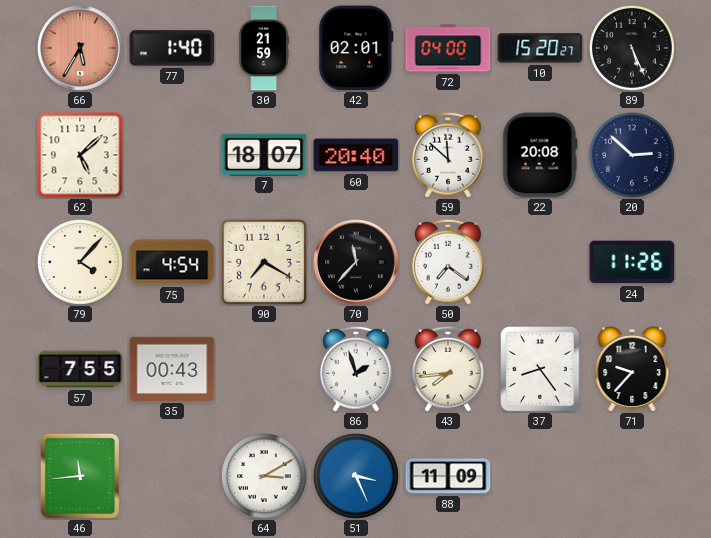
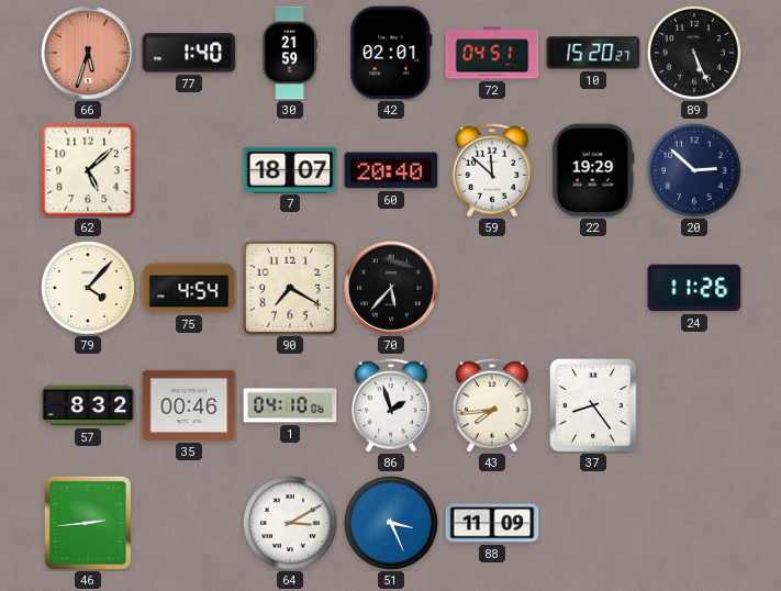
66: 5:35 -> 5:33
72: 04:00 -> 04:51
22: 20:08 -> 19:29
70: 11:37 -> 5:37
50: 7:21 -> none
57: 7:55 -> 8:32
35: 00:43 -> 00:46
1: none -> 04:10
71: 9:37 -> none
46: 11:44 -> 2:44
